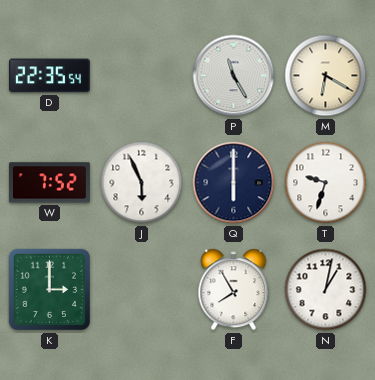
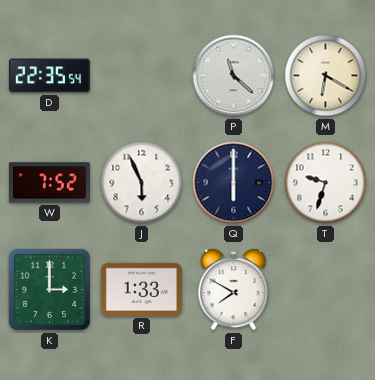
P: 11:25 -> 11:22
R: none -> 1:33
F: 7:55 -> 7:50
N: 1:02 -> none
